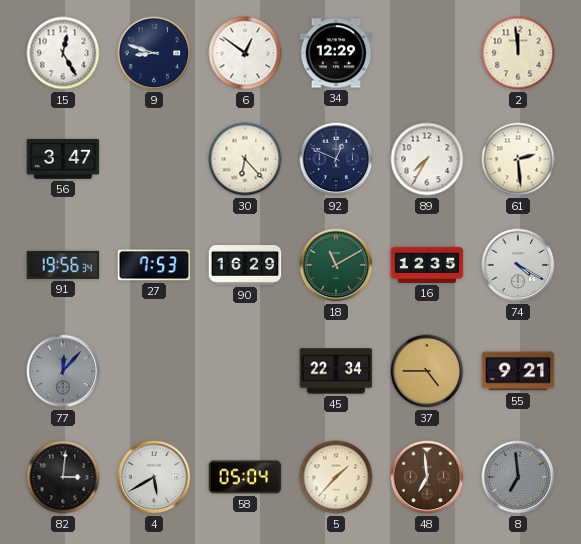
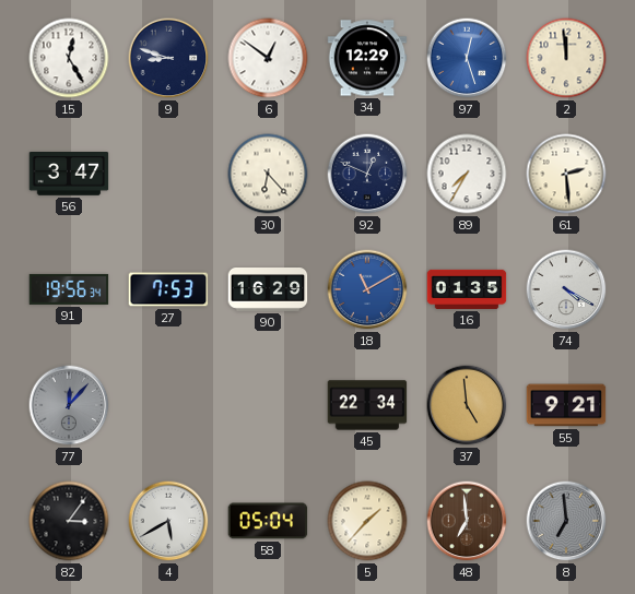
97: none -> 12:27
18 dial: green -> blue
16: 12:35 -> 01:35
37: 4:45 -> 4:59
82: 3:01 -> 3:06
